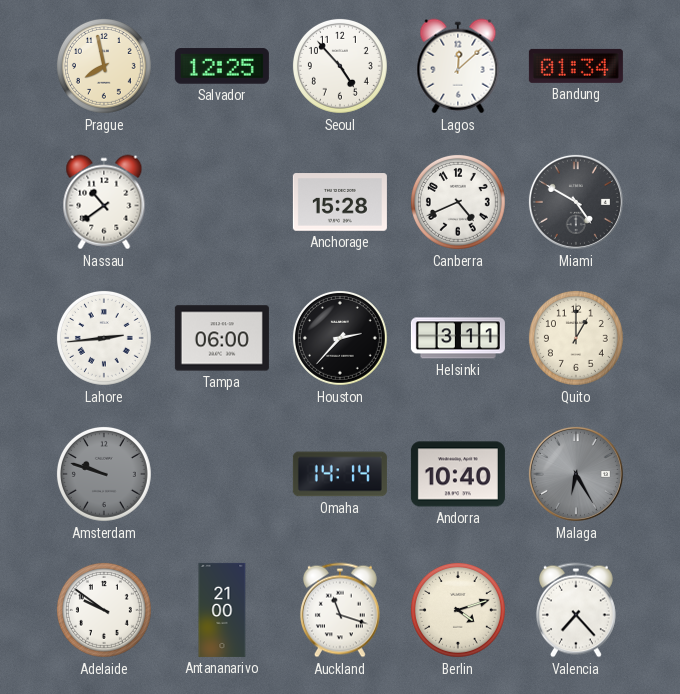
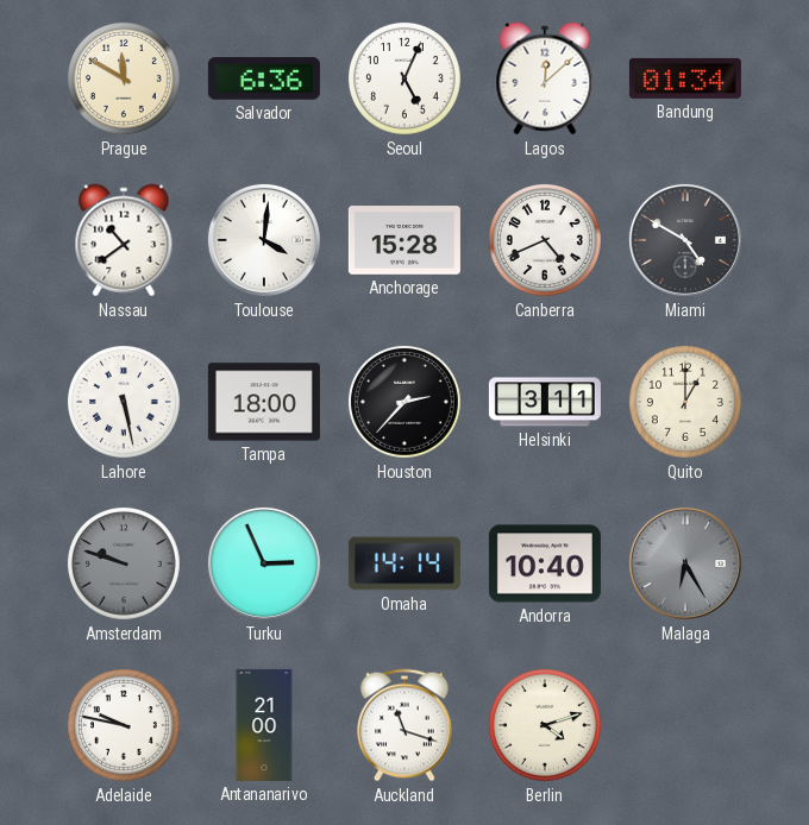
Prague: 7:58 -> 11:50
Salvador: 12:25 -> 6:36
Seoul: 4:53 -> 5:04
Toulouse: none -> 4:01
Lahore: 2:44 -> 5:28
Tampa: 06:00 -> 18:00
Turku: none -> 2:56
Adelaide: 9:51 -> 9:47
Valencia: 7:23 -> none
